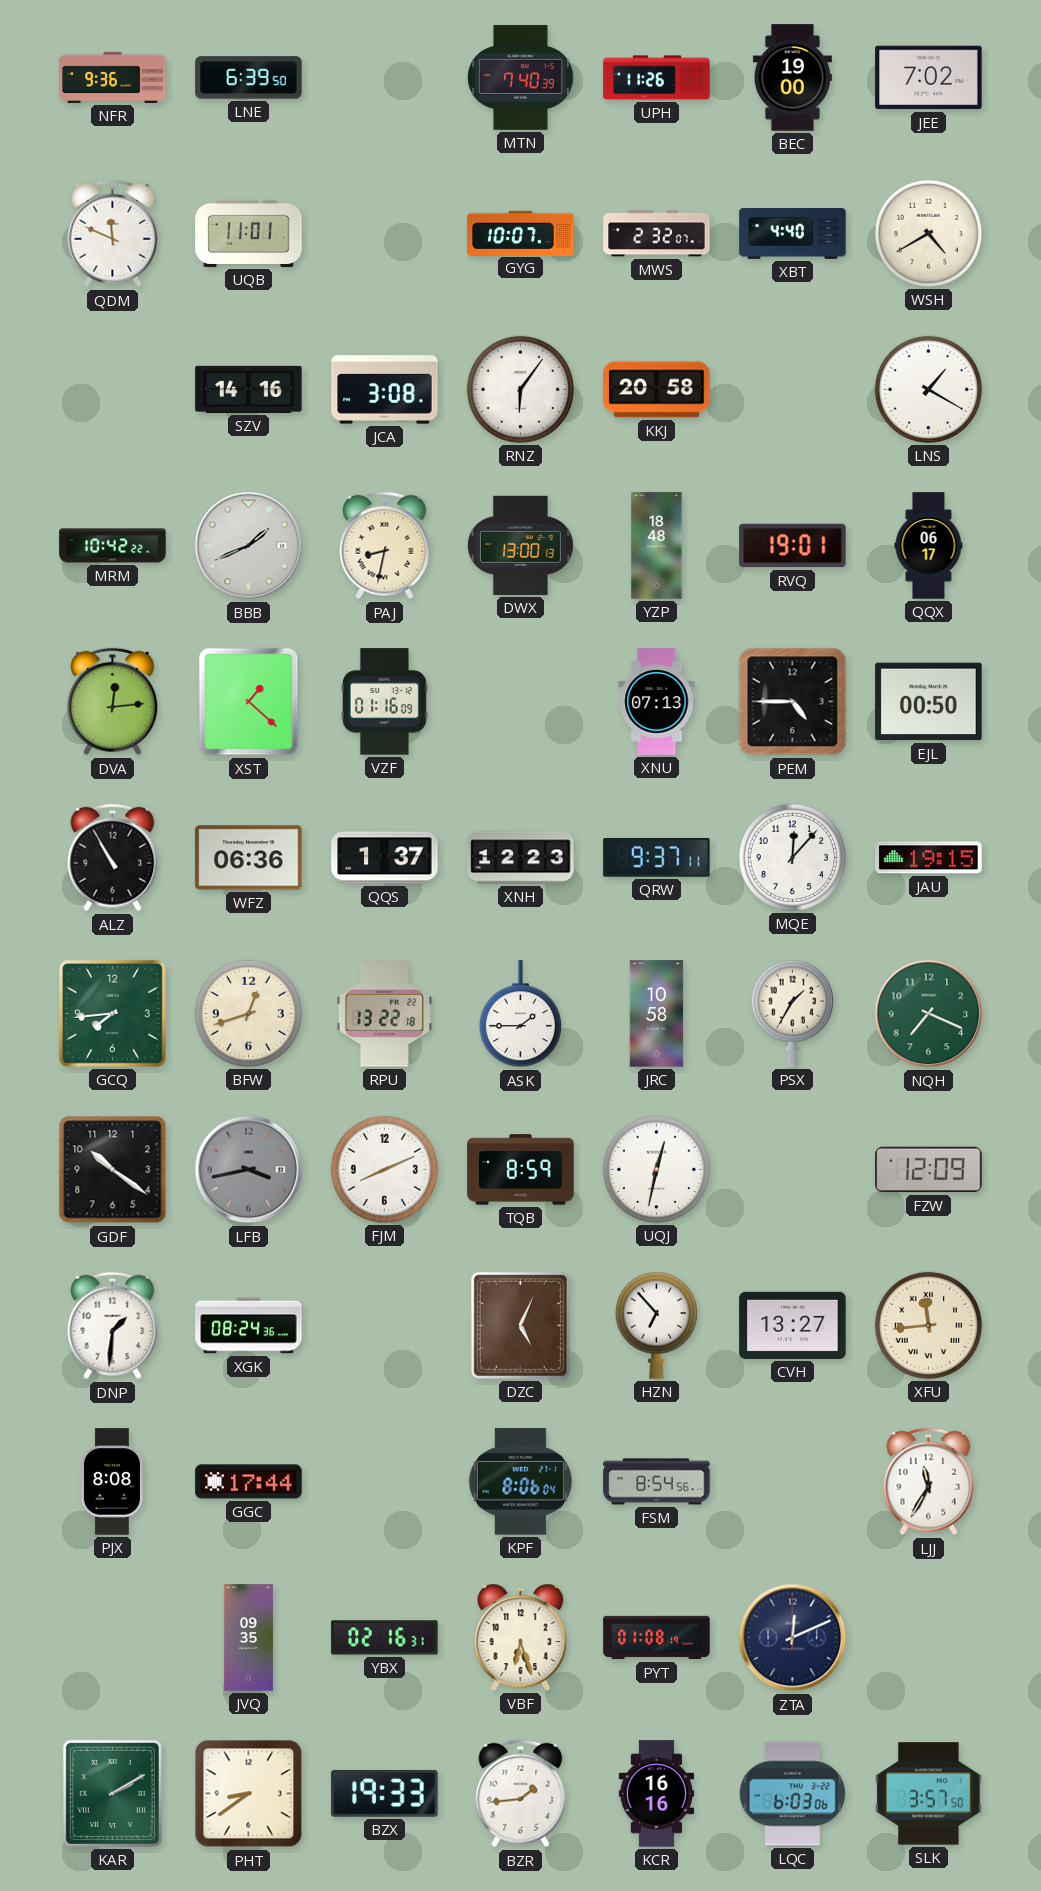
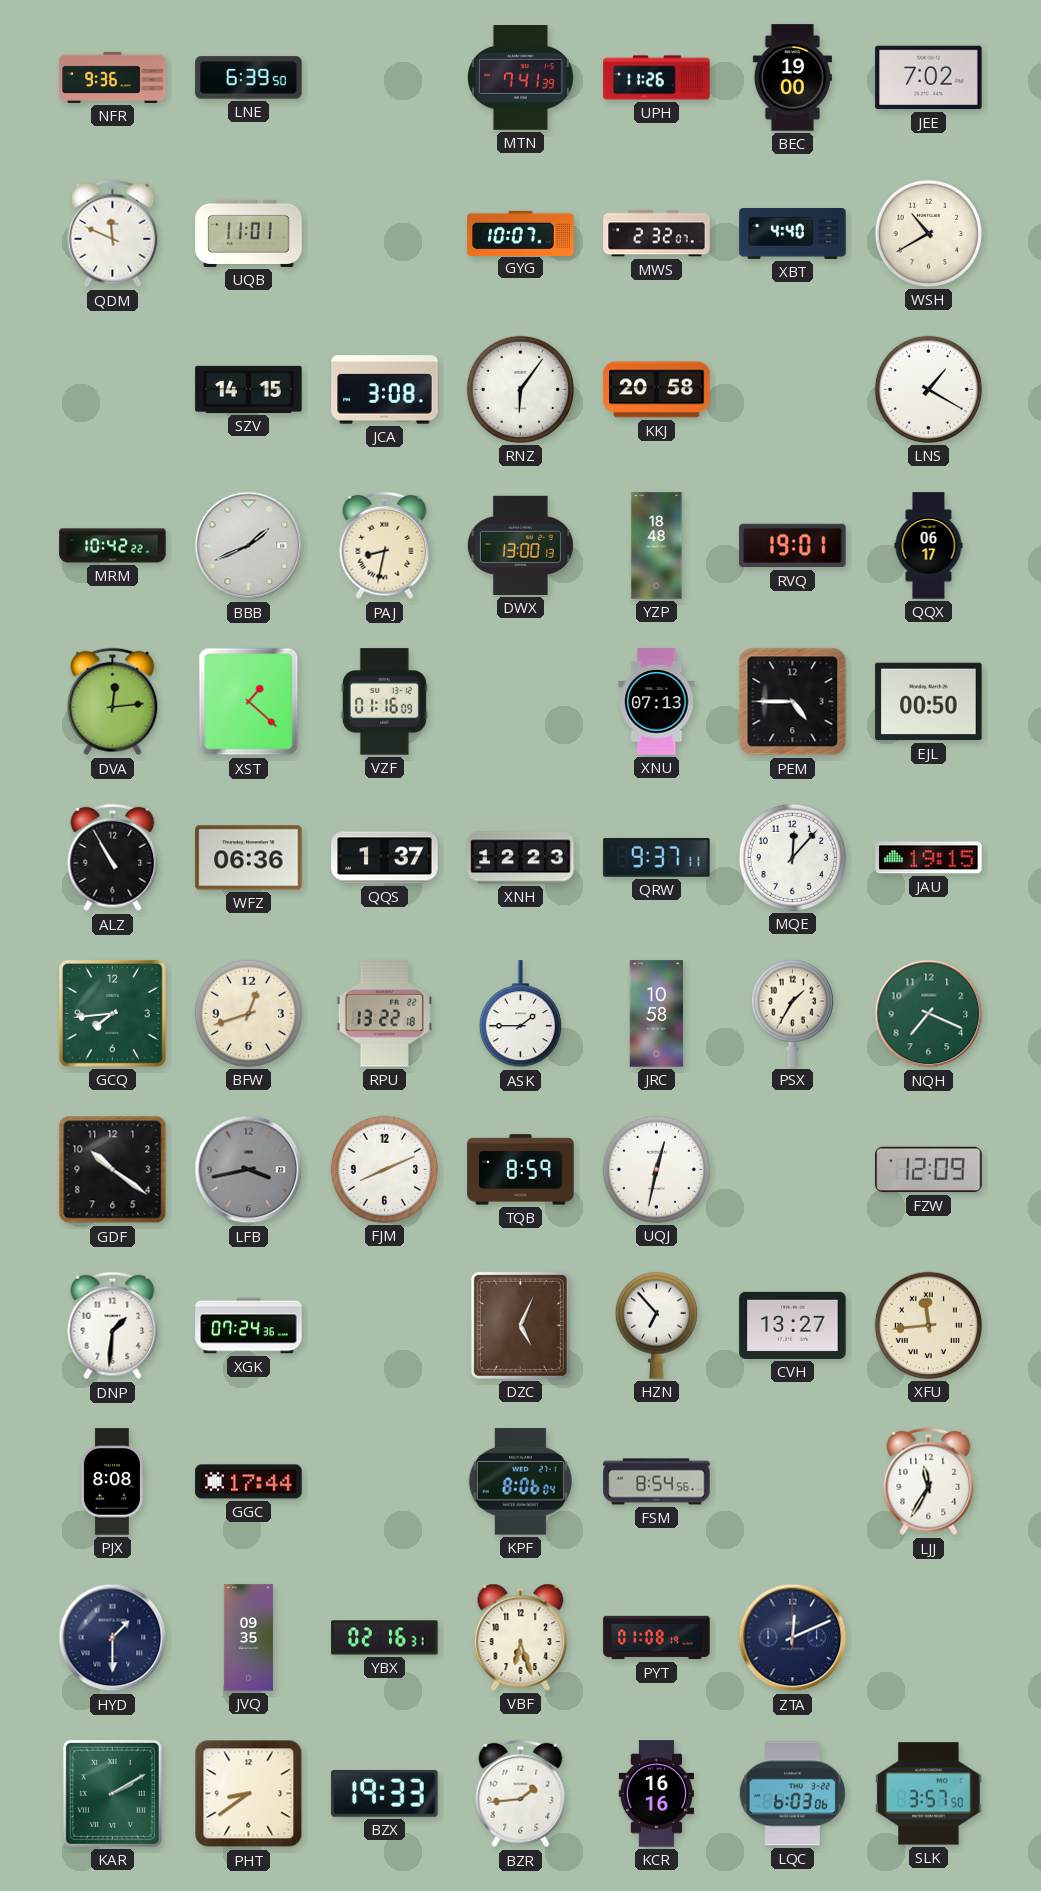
MTN: 7:40 -> 7:41
WSH: 4:40 -> 10:40
SZV: 14:16 -> 14:15
XGK: 08:24 -> 07:24
HYD: none -> 1:30
